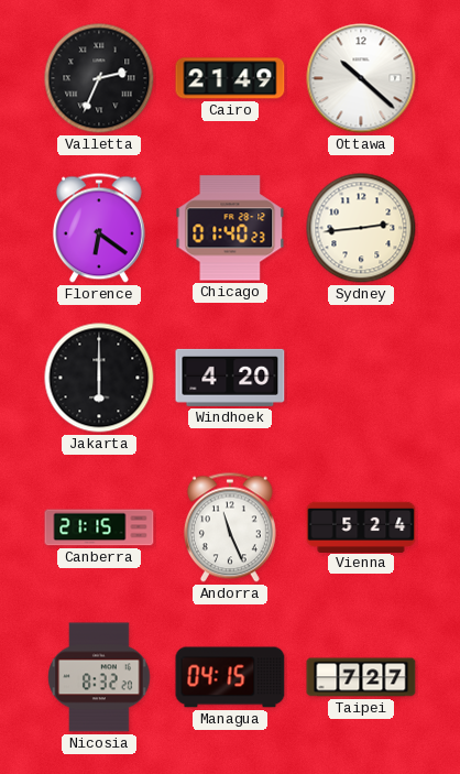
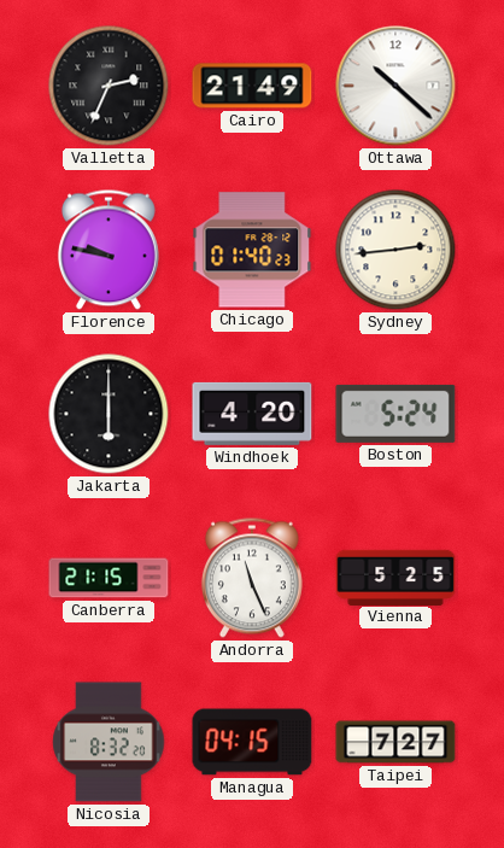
Florence: 6:21 -> 9:47
Boston: none -> 5:24
Vienna: 5:24 -> 5:25
